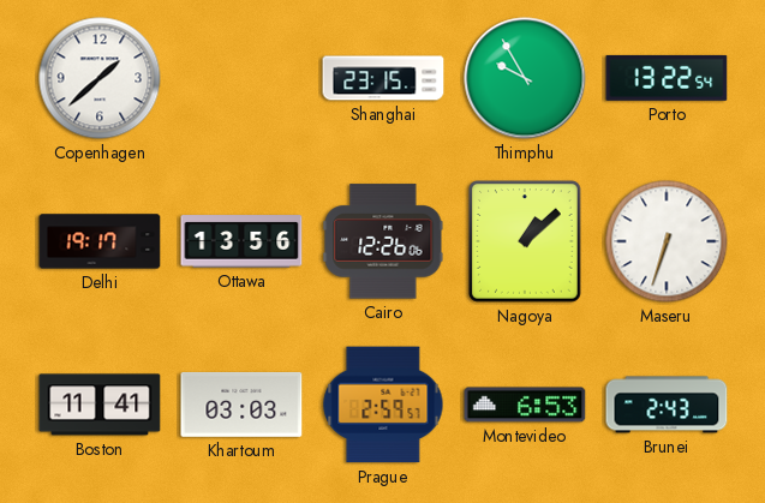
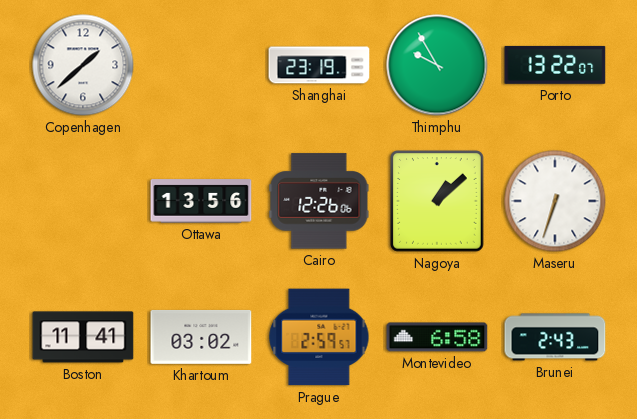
Shanghai: 23:15 -> 23:19
Porto: 13:22:54 -> 13:22:07
Delhi: 19:17 -> none
Khartoum: 03:03 -> 03:02
Montevideo: 6:53 -> 6:58
